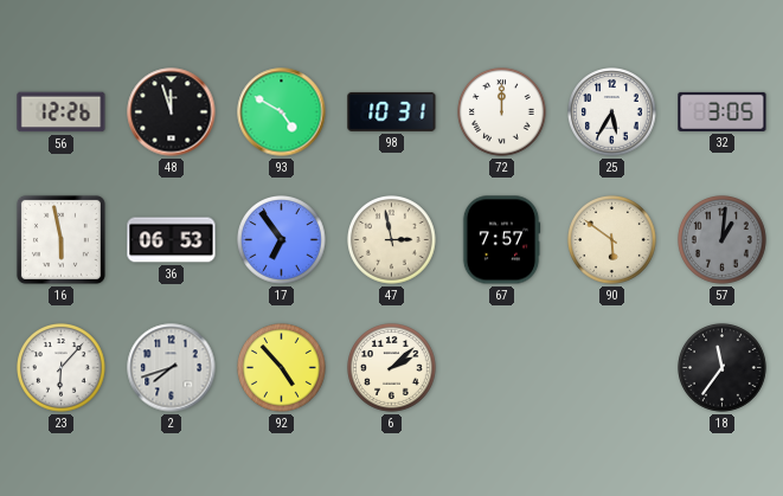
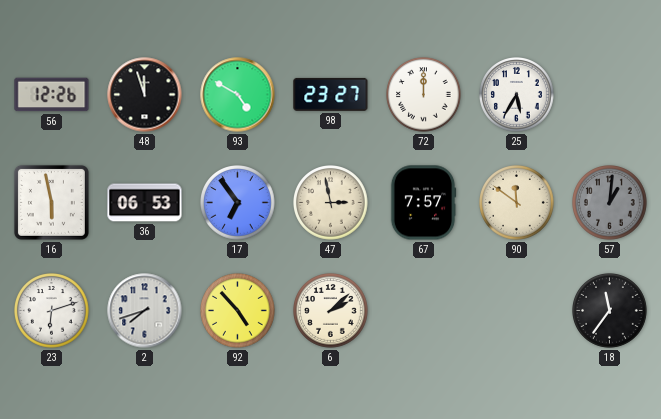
98: 10:31 -> 23:27
32: 3:05 -> none
90: 5:51 -> 11:51
23: 6:07 -> 6:12
